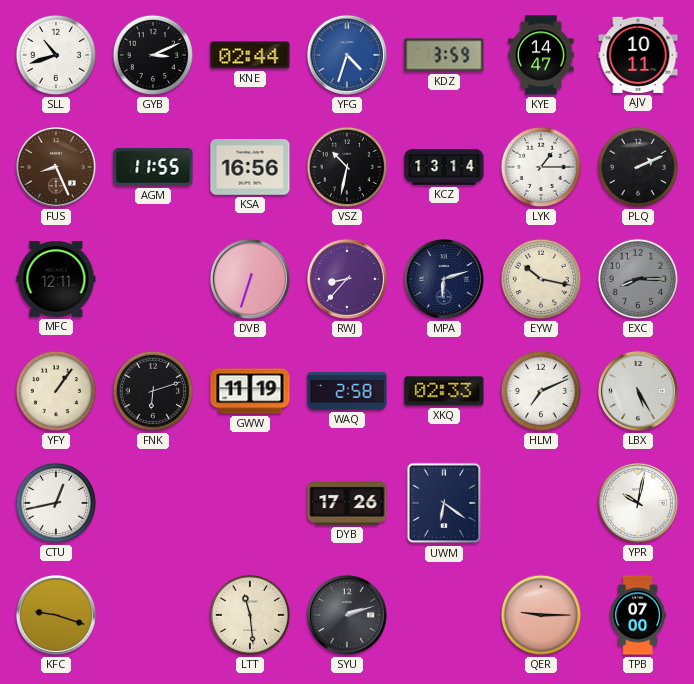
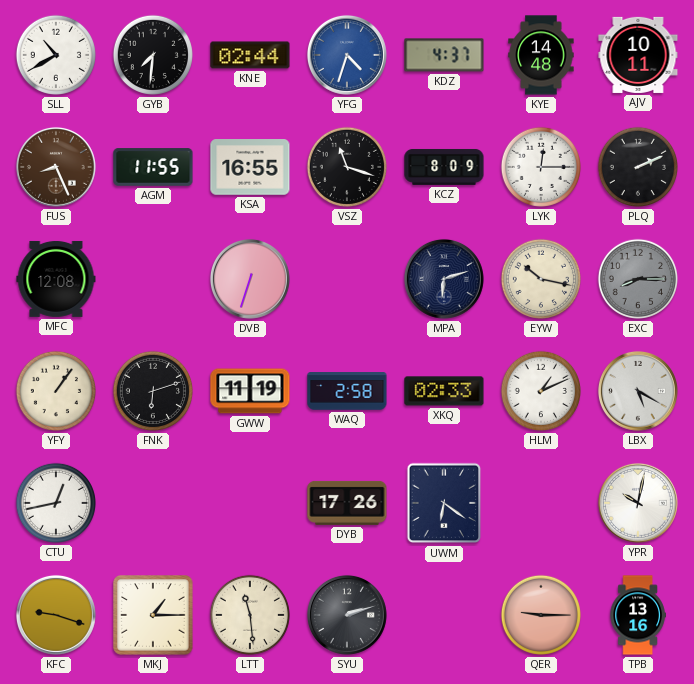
SLL: 10:42 -> 10:40
GYB: 3:11 -> 7:31
KDZ: 3:59 -> 4:37
KYE: 14:47 -> 14:48
KSA: 16:56 -> 16:55
VSZ: 10:32 -> 11:18
KCZ: 13:14 -> 8:09
LYK: 1:15 -> 12:15
MFC: 12:11 -> 12:08
RWJ: 8:37 -> none
HLM: 7:11 -> 1:11
LBX: 5:25 -> 5:20
MKJ: none -> 1:15
TPB: 07:00 -> 13:16
